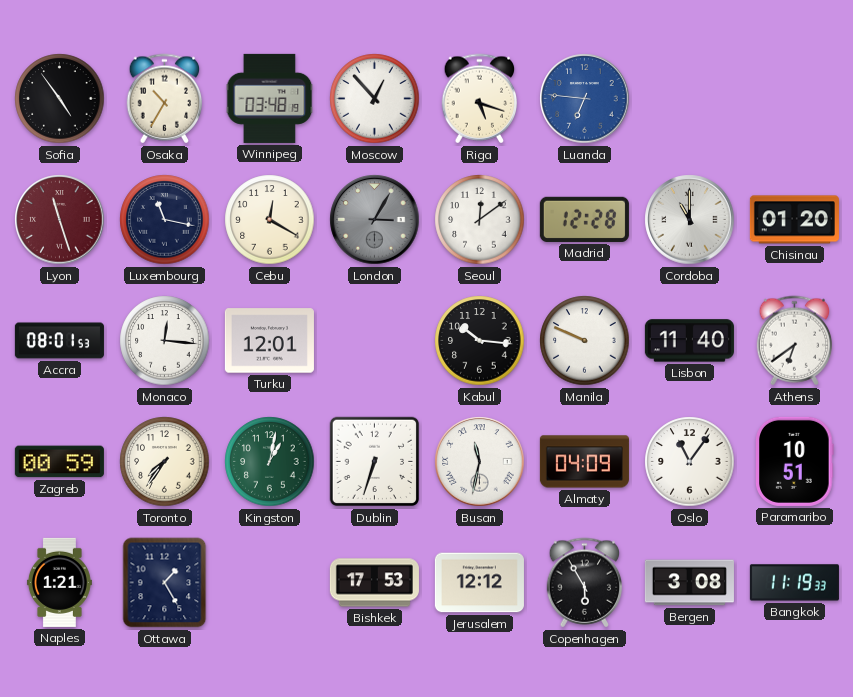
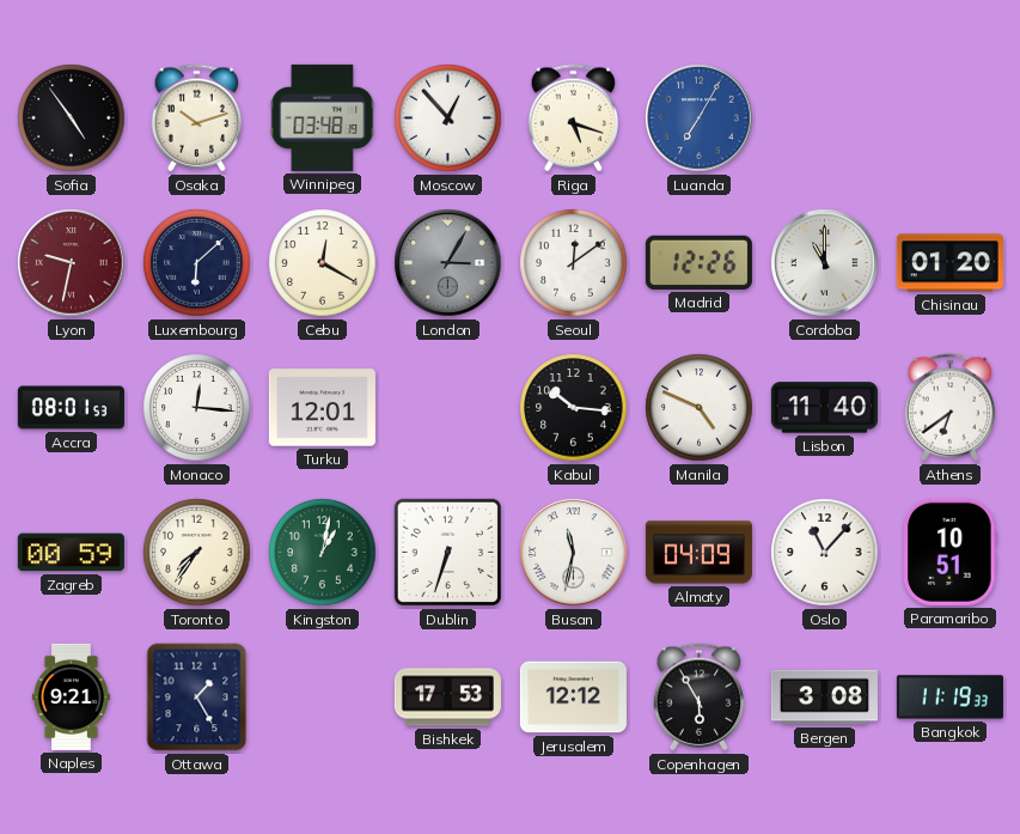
Osaka: 10:35 -> 10:12
Luanda: 6:46 -> 7:05
Lyon: 11:27 -> 9:32
Luxembourg: 11:17 -> 6:08
Madrid: 12:28 -> 12:26
Manila: 9:49 -> 4:49
Oslo: 11:06 -> 11:07
Naples: 1:21 -> 9:21
